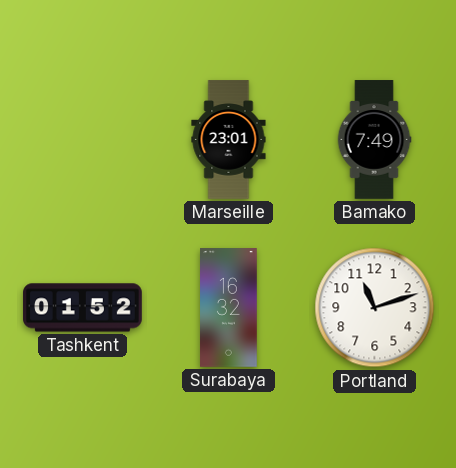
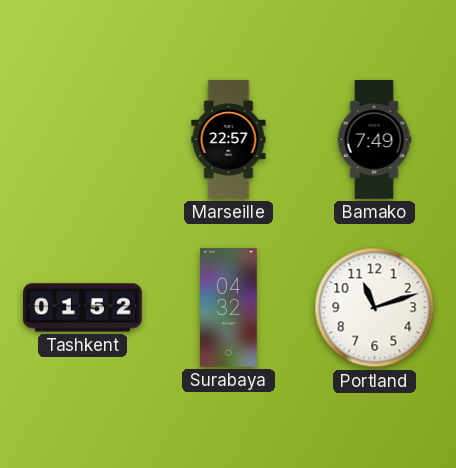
Marseille: 23:01 -> 22:57
Surabaya: 16:32 -> 04:32
